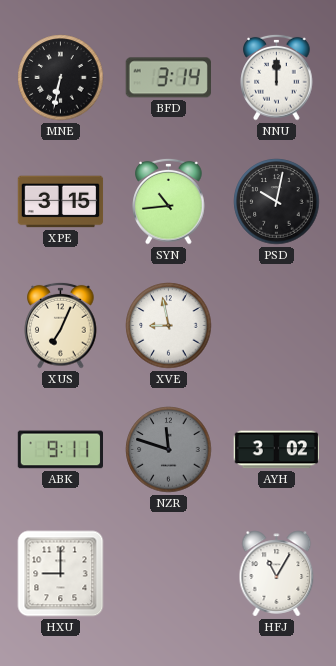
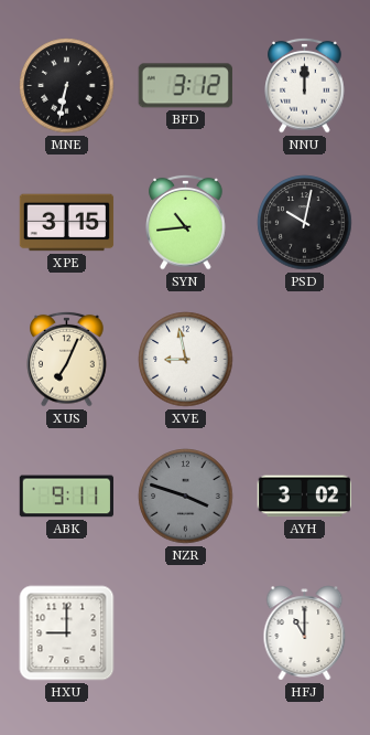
BFD: 3:14 -> 3:12
NZR: 11:48 -> 3:48
HFJ: 11:05 -> 11:00
